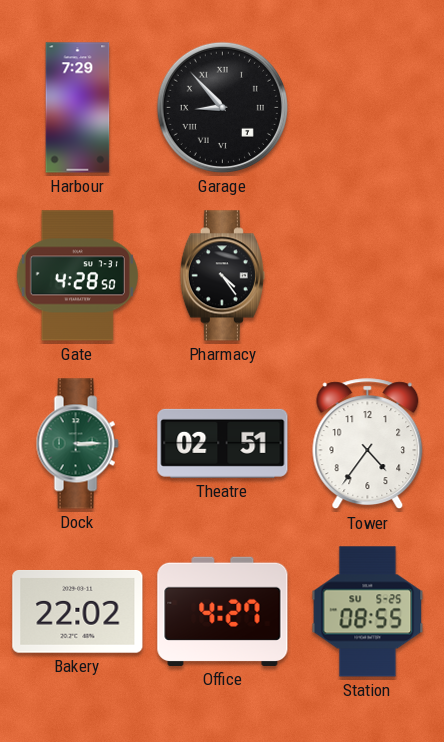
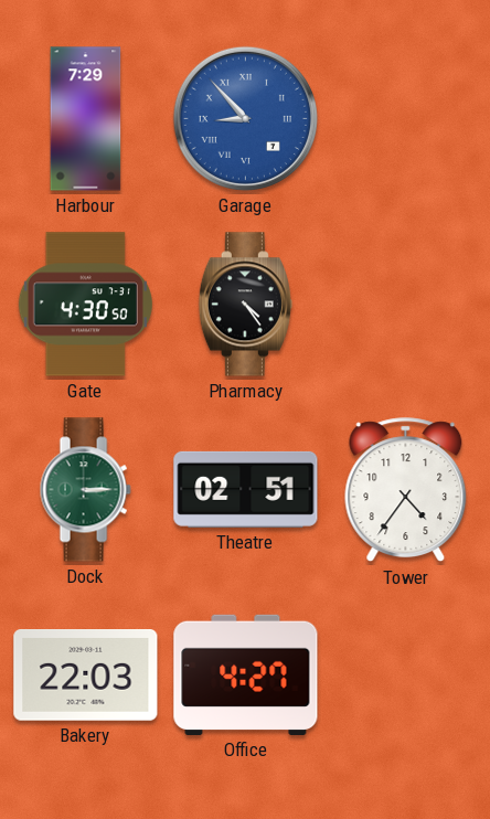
Garage dial: black -> blue
Gate: 4:28 -> 4:30
Bakery: 22:02 -> 22:03
Station: 08:55 -> none
